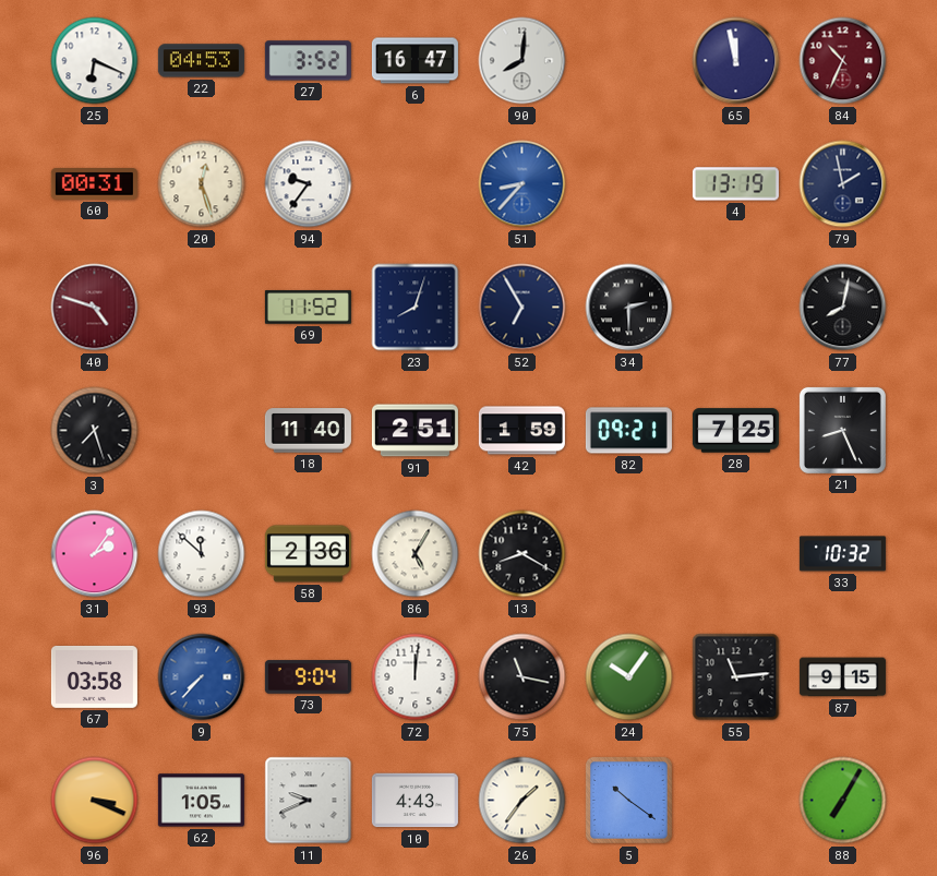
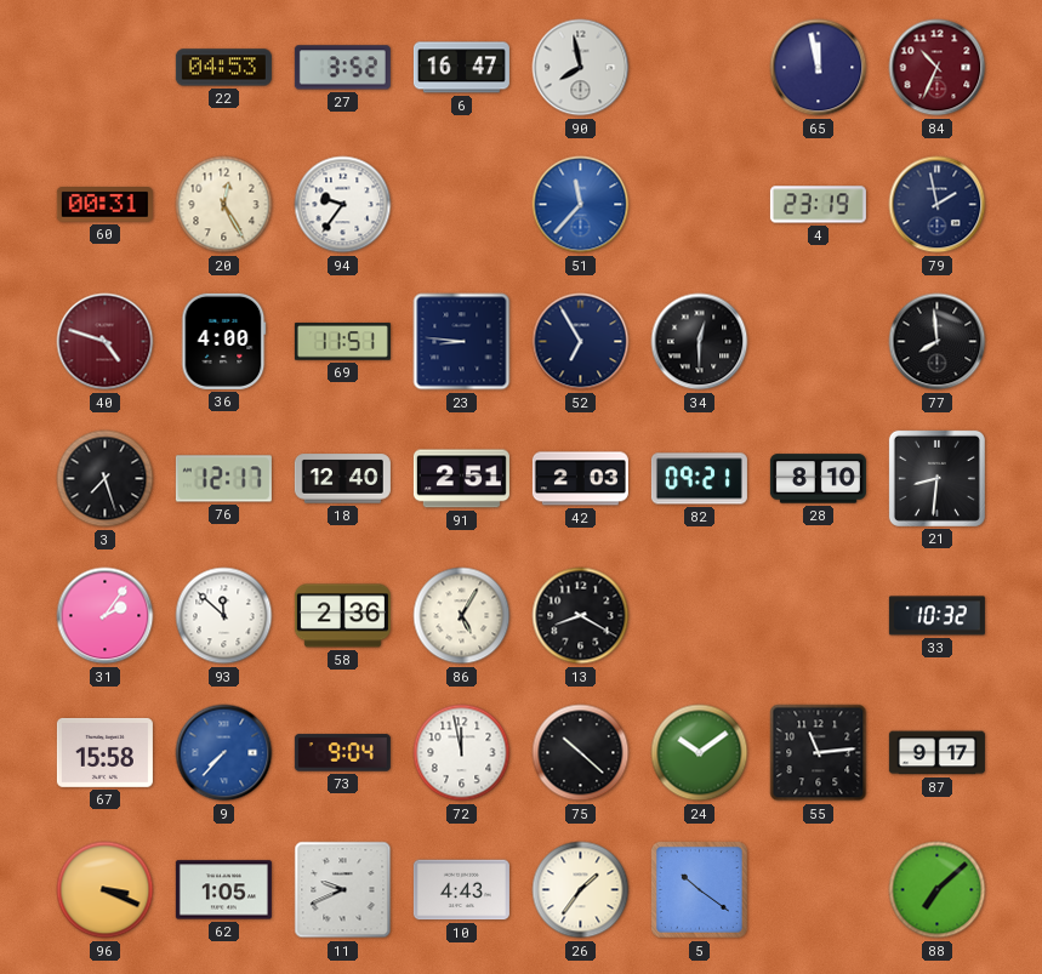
25: 6:19 -> none
90: 8:01 -> 7:58
20: 12:27 -> 12:25
51: 8:37 -> 11:37
4: 13:19 -> 23:19
36: none -> 4:00
69: 11:52 -> 11:51
23: 8:03 -> 8:46
34: 2:30 -> 12:30
77: 8:02 -> 7:59
76: none -> 12:17
18: 11:40 -> 12:40
42: 1:59 -> 2:03
28: 7:25 -> 8:10
21: 8:26 -> 8:31
67: 03:58 -> 15:58
72: 12:01 -> 11:58
75: 11:17 -> 10:22
24: 10:06 -> 10:09
87: 9:15 -> 9:17
88: 7:05 -> 7:08
